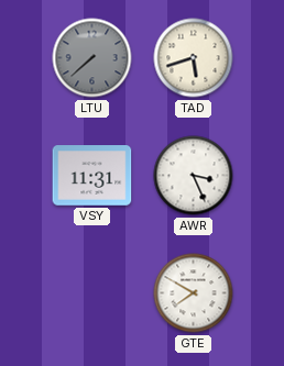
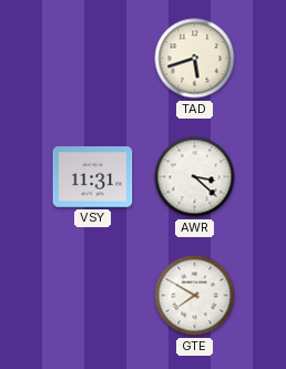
LTU: 7:38 -> none
AWR: 3:26 -> 3:22
